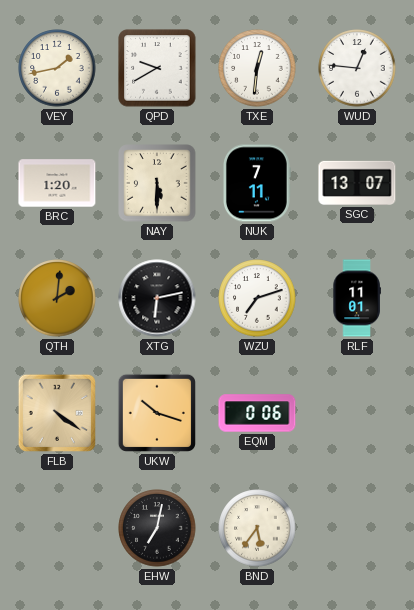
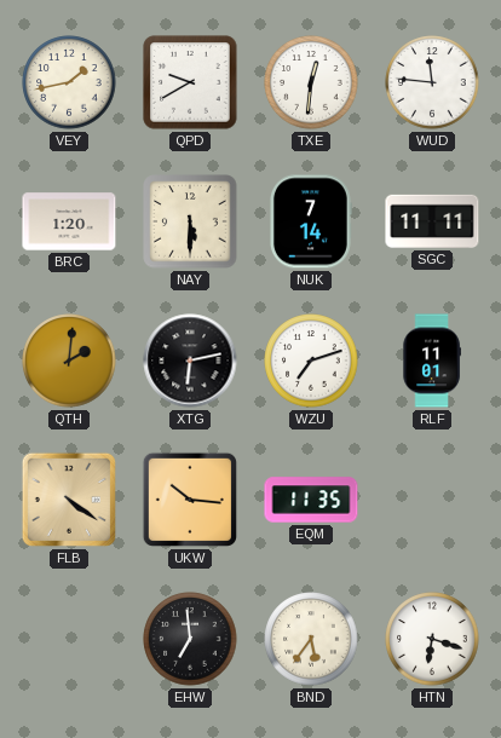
WUD: 12:46 -> 11:46
NUK: 7:11 -> 7:14
SGC: 13:07 -> 11:11
UKW: 10:18 -> 10:16
EQM: 0:06 -> 11:35
EHW: 7:02 -> 6:59
HTN: none -> 6:18
